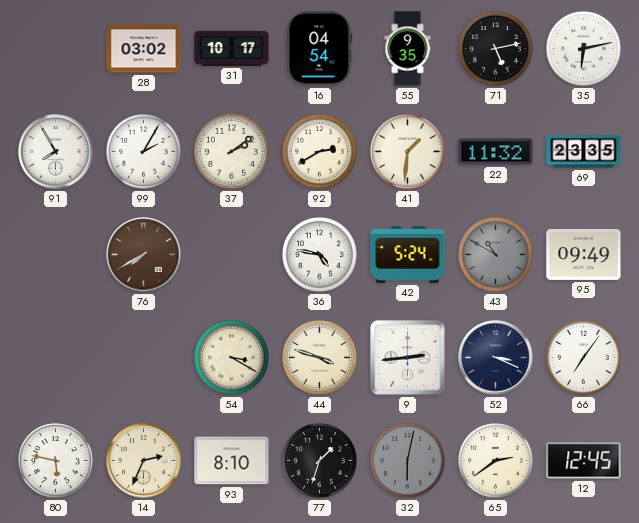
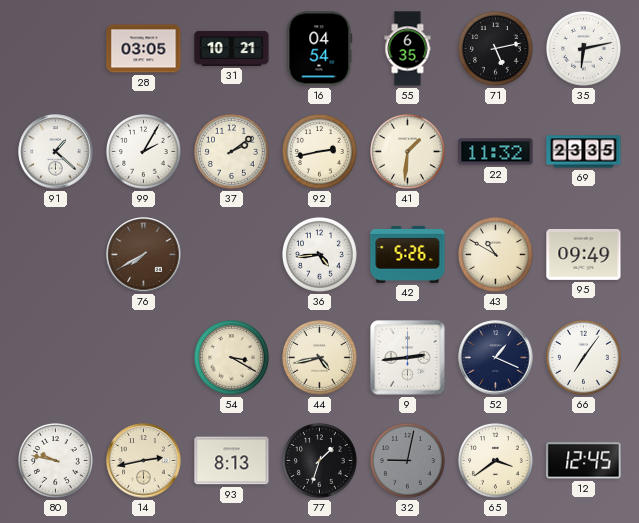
28: 03:02 -> 03:05
31: 10:17 -> 10:21
55: 9:35 -> 6:35
91: 7:55 -> 1:22
92: 2:40 -> 2:43
36: 4:47 -> 4:44
42: 5:24 -> 5:26
43 dial: grey -> cream
44: 3:48 -> 4:43
52: 3:19 -> 1:19
80: 5:47 -> 9:47
14: 2:34 -> 2:43
93: 8:10 -> 8:13
32: 6:02 -> 9:02
65: 2:39 -> 3:39
